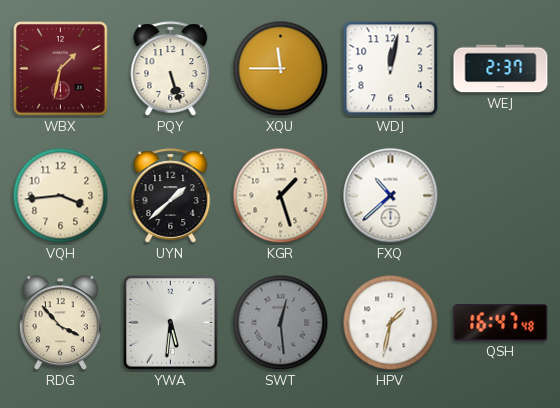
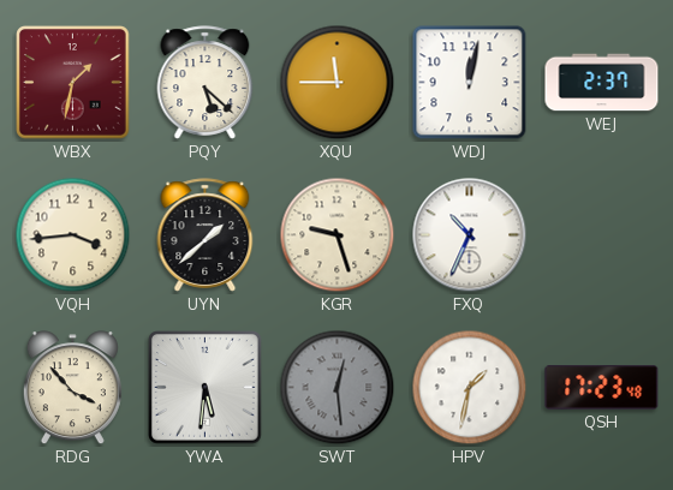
PQY: 5:27 -> 5:22
KGR: 1:27 -> 9:27
FXQ: 10:38 -> 10:34
QSH: 16:47 -> 17:23
